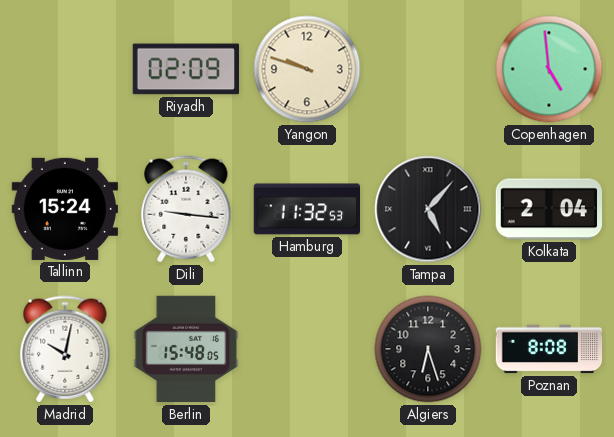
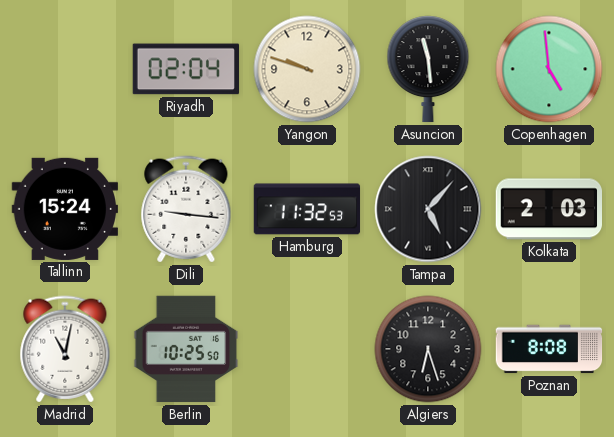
Riyadh: 02:09 -> 02:04
Asuncion: none -> 11:29
Kolkata: 2:04 -> 2:03
Madrid: 10:02 -> 11:02
Berlin: 15:48 -> 10:25
